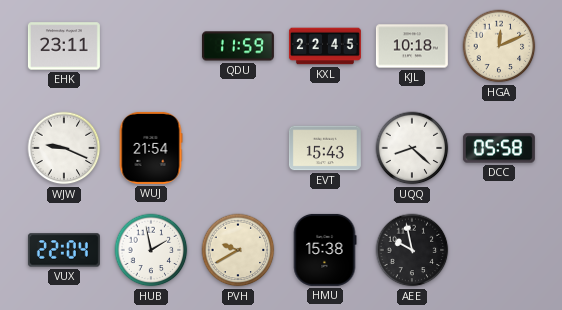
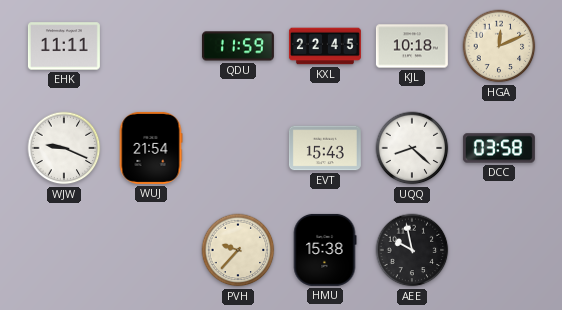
EHK: 23:11 -> 11:11
DCC: 05:58 -> 03:58
VUX: 22:04 -> none
HUB: 1:58 -> none
PVH: 9:40 -> 9:37
